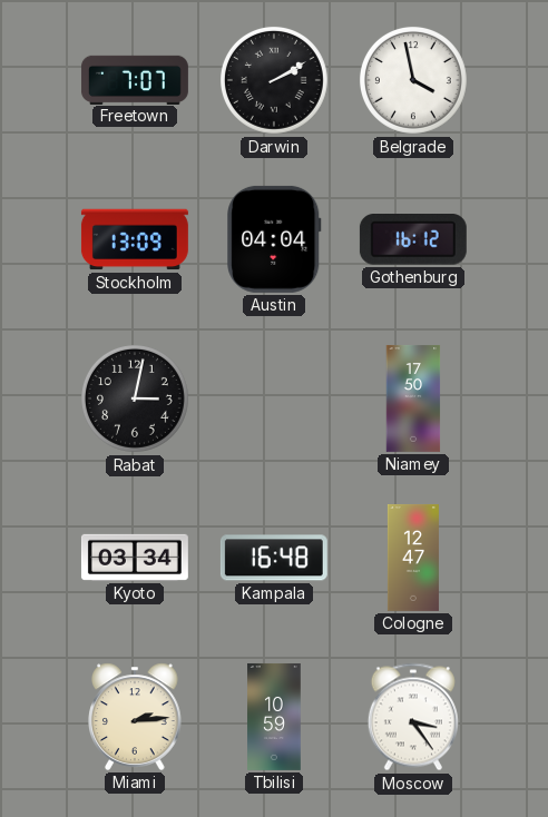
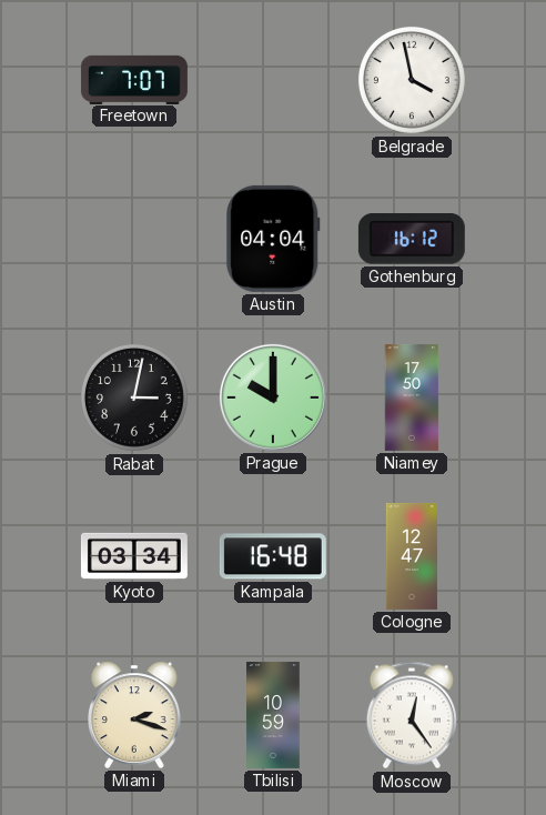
Darwin: 2:10 -> none
Stockholm: 13:09 -> none
Prague: none -> 10:00
Miami: 2:14 -> 2:18
Moscow: 3:24 -> 12:24
